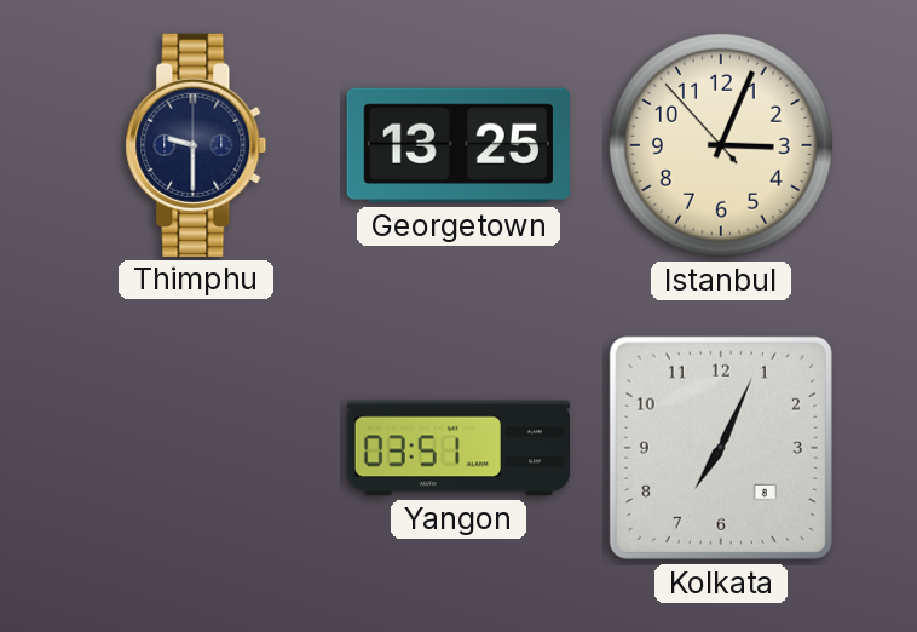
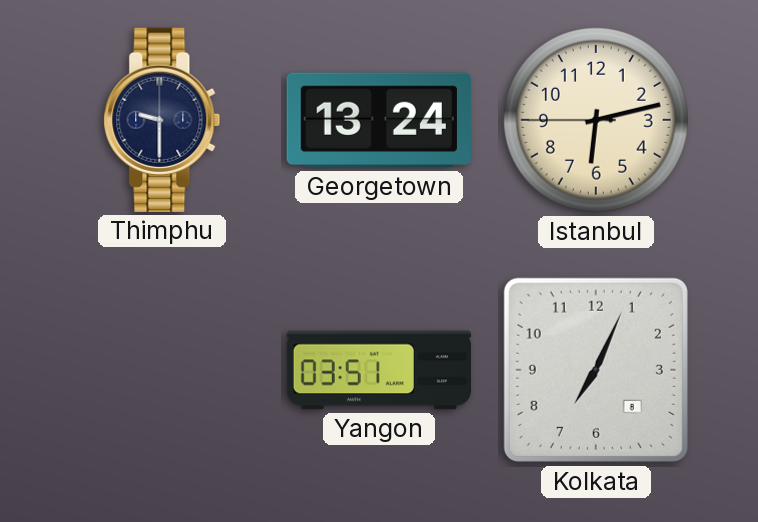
Georgetown: 13:25 -> 13:24
Istanbul: 3:03 -> 6:12
